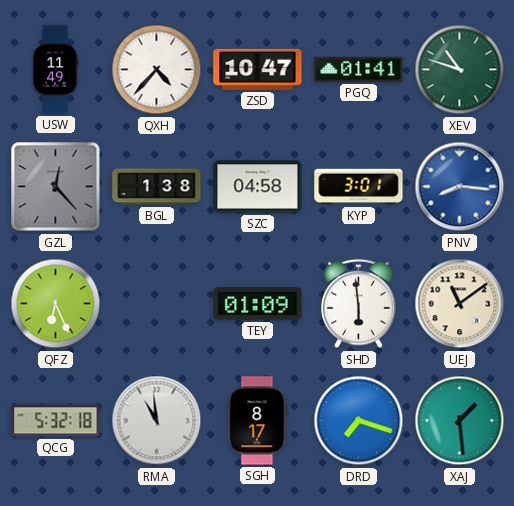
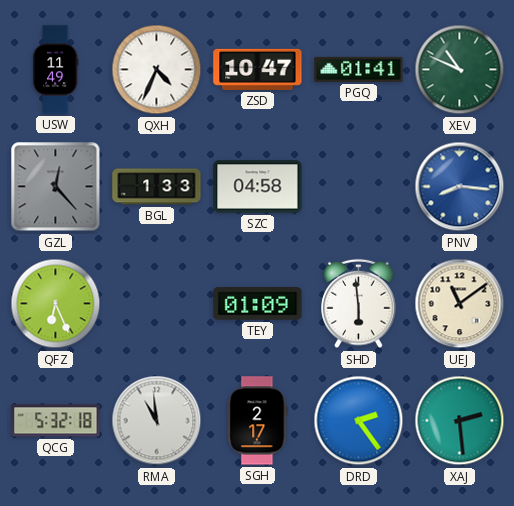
QXH: 4:37 -> 4:34
XEV: 10:48 -> 10:49
BGL: 1:38 -> 1:33
KYP: 3:01 -> none
SGH: 8:17 -> 2:17
DRD: 7:18 -> 2:24
XAJ: 1:29 -> 2:29
